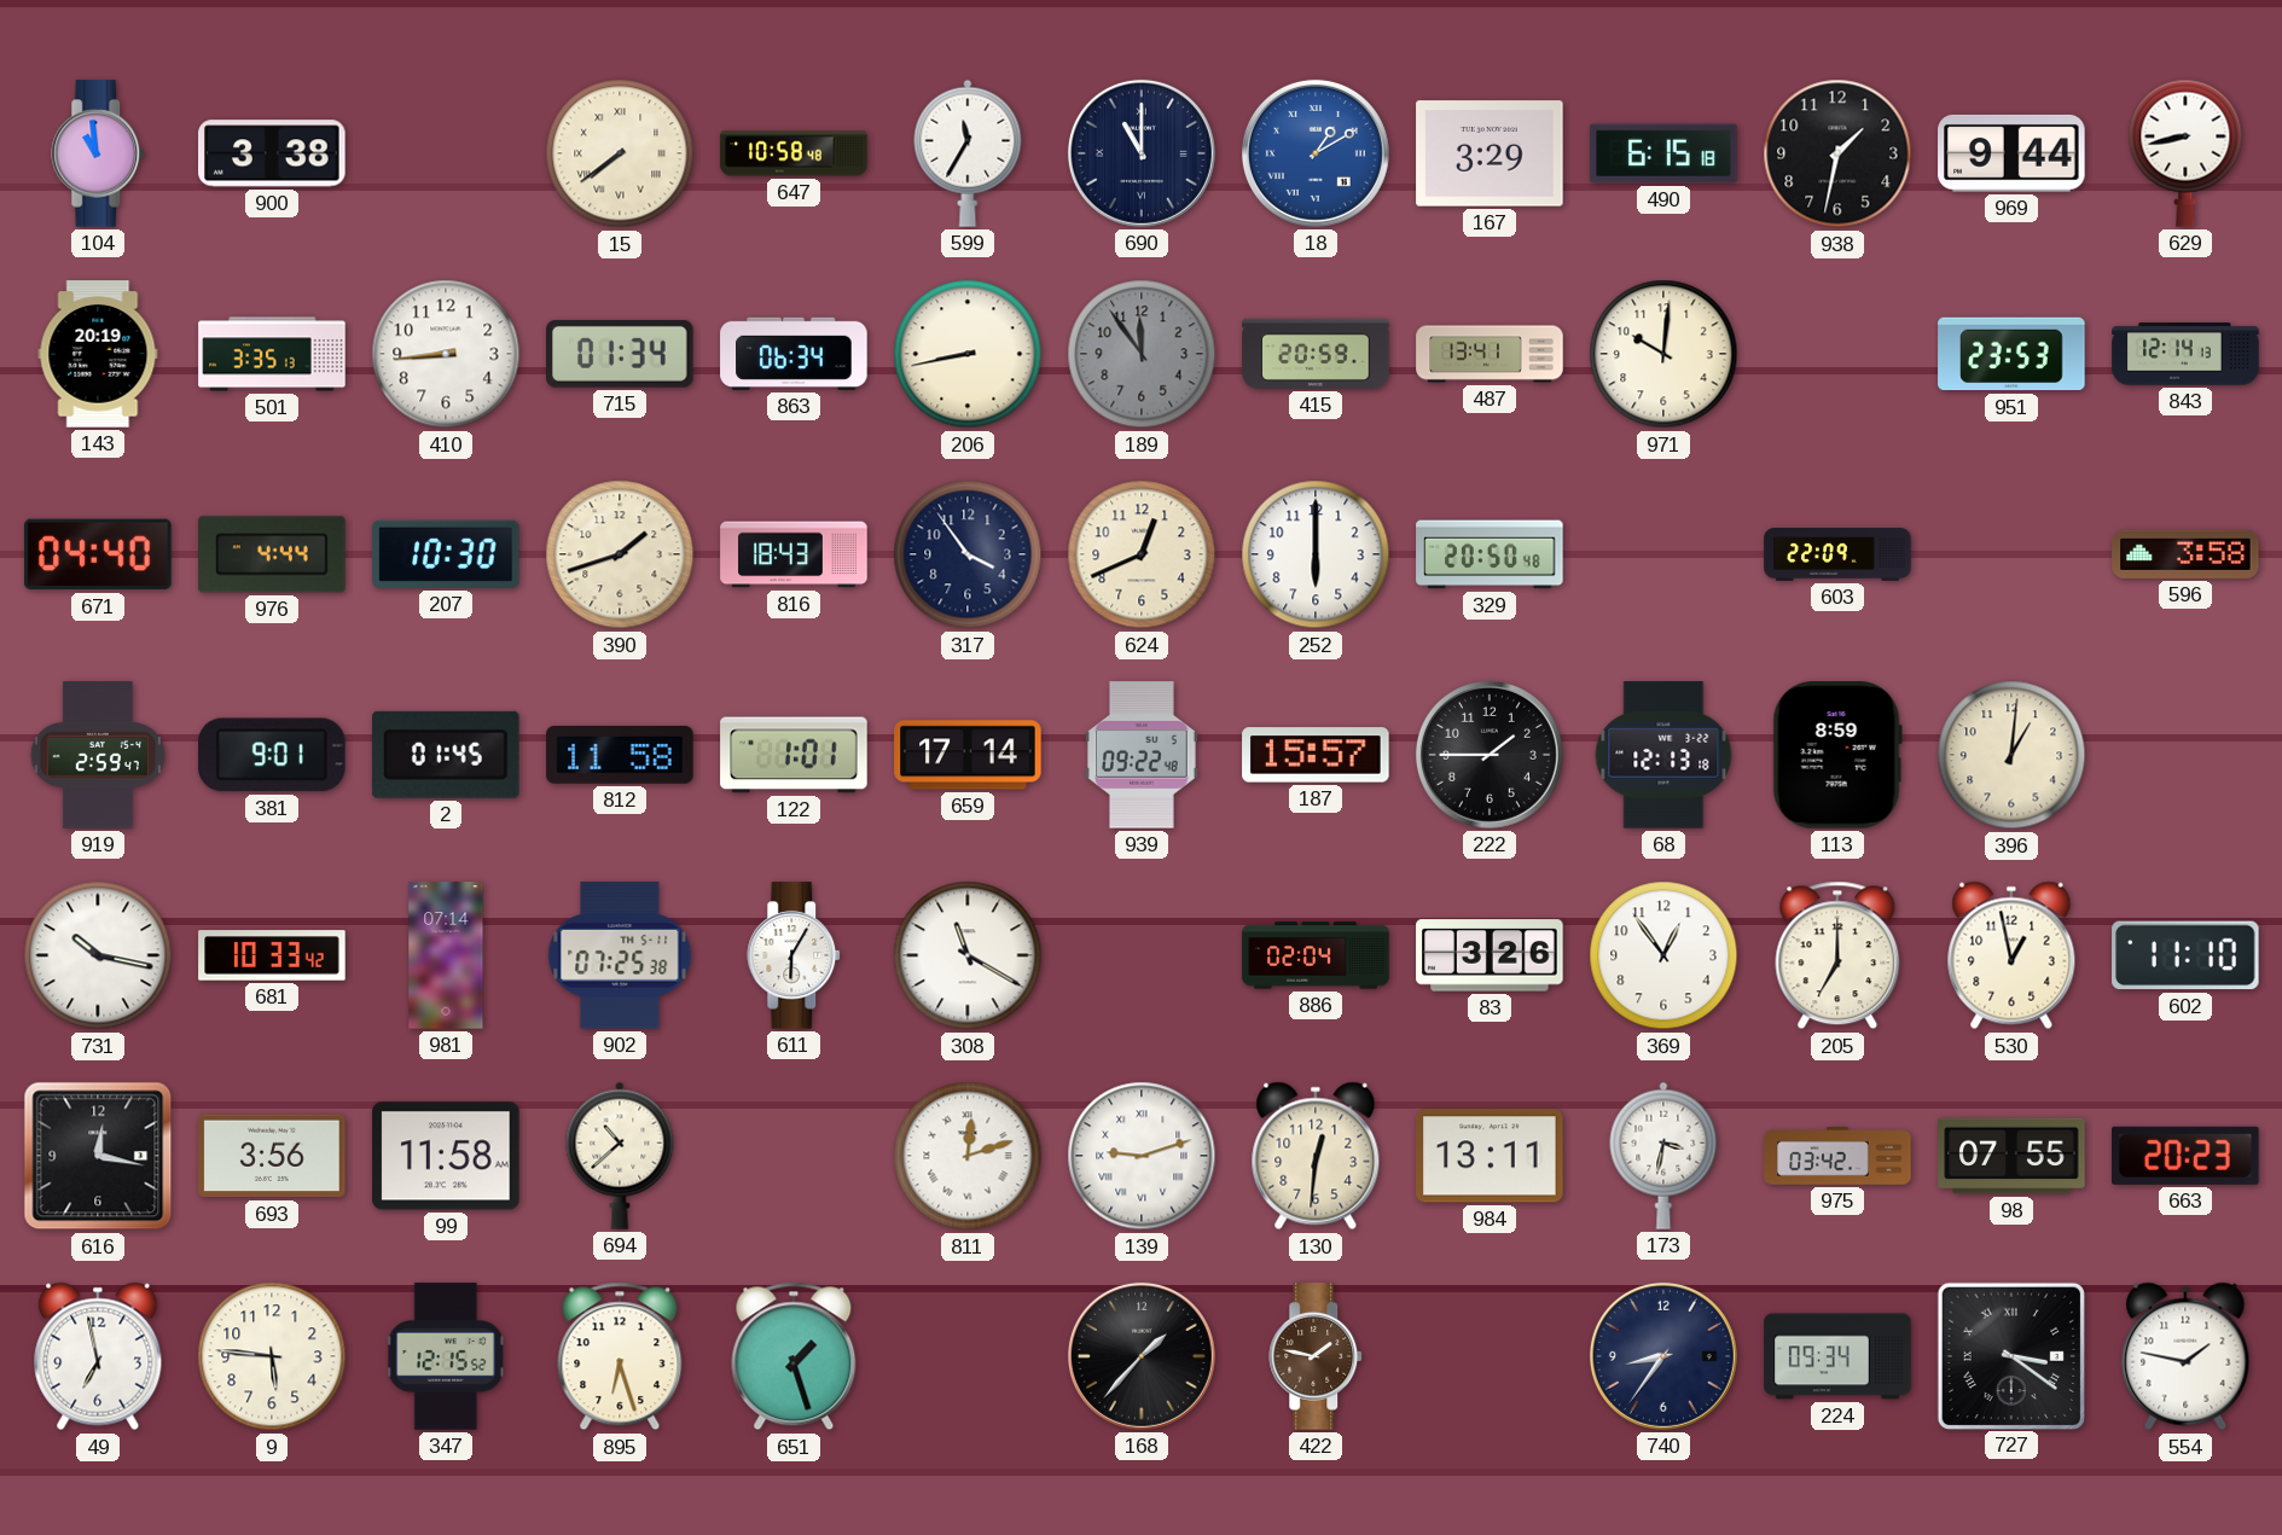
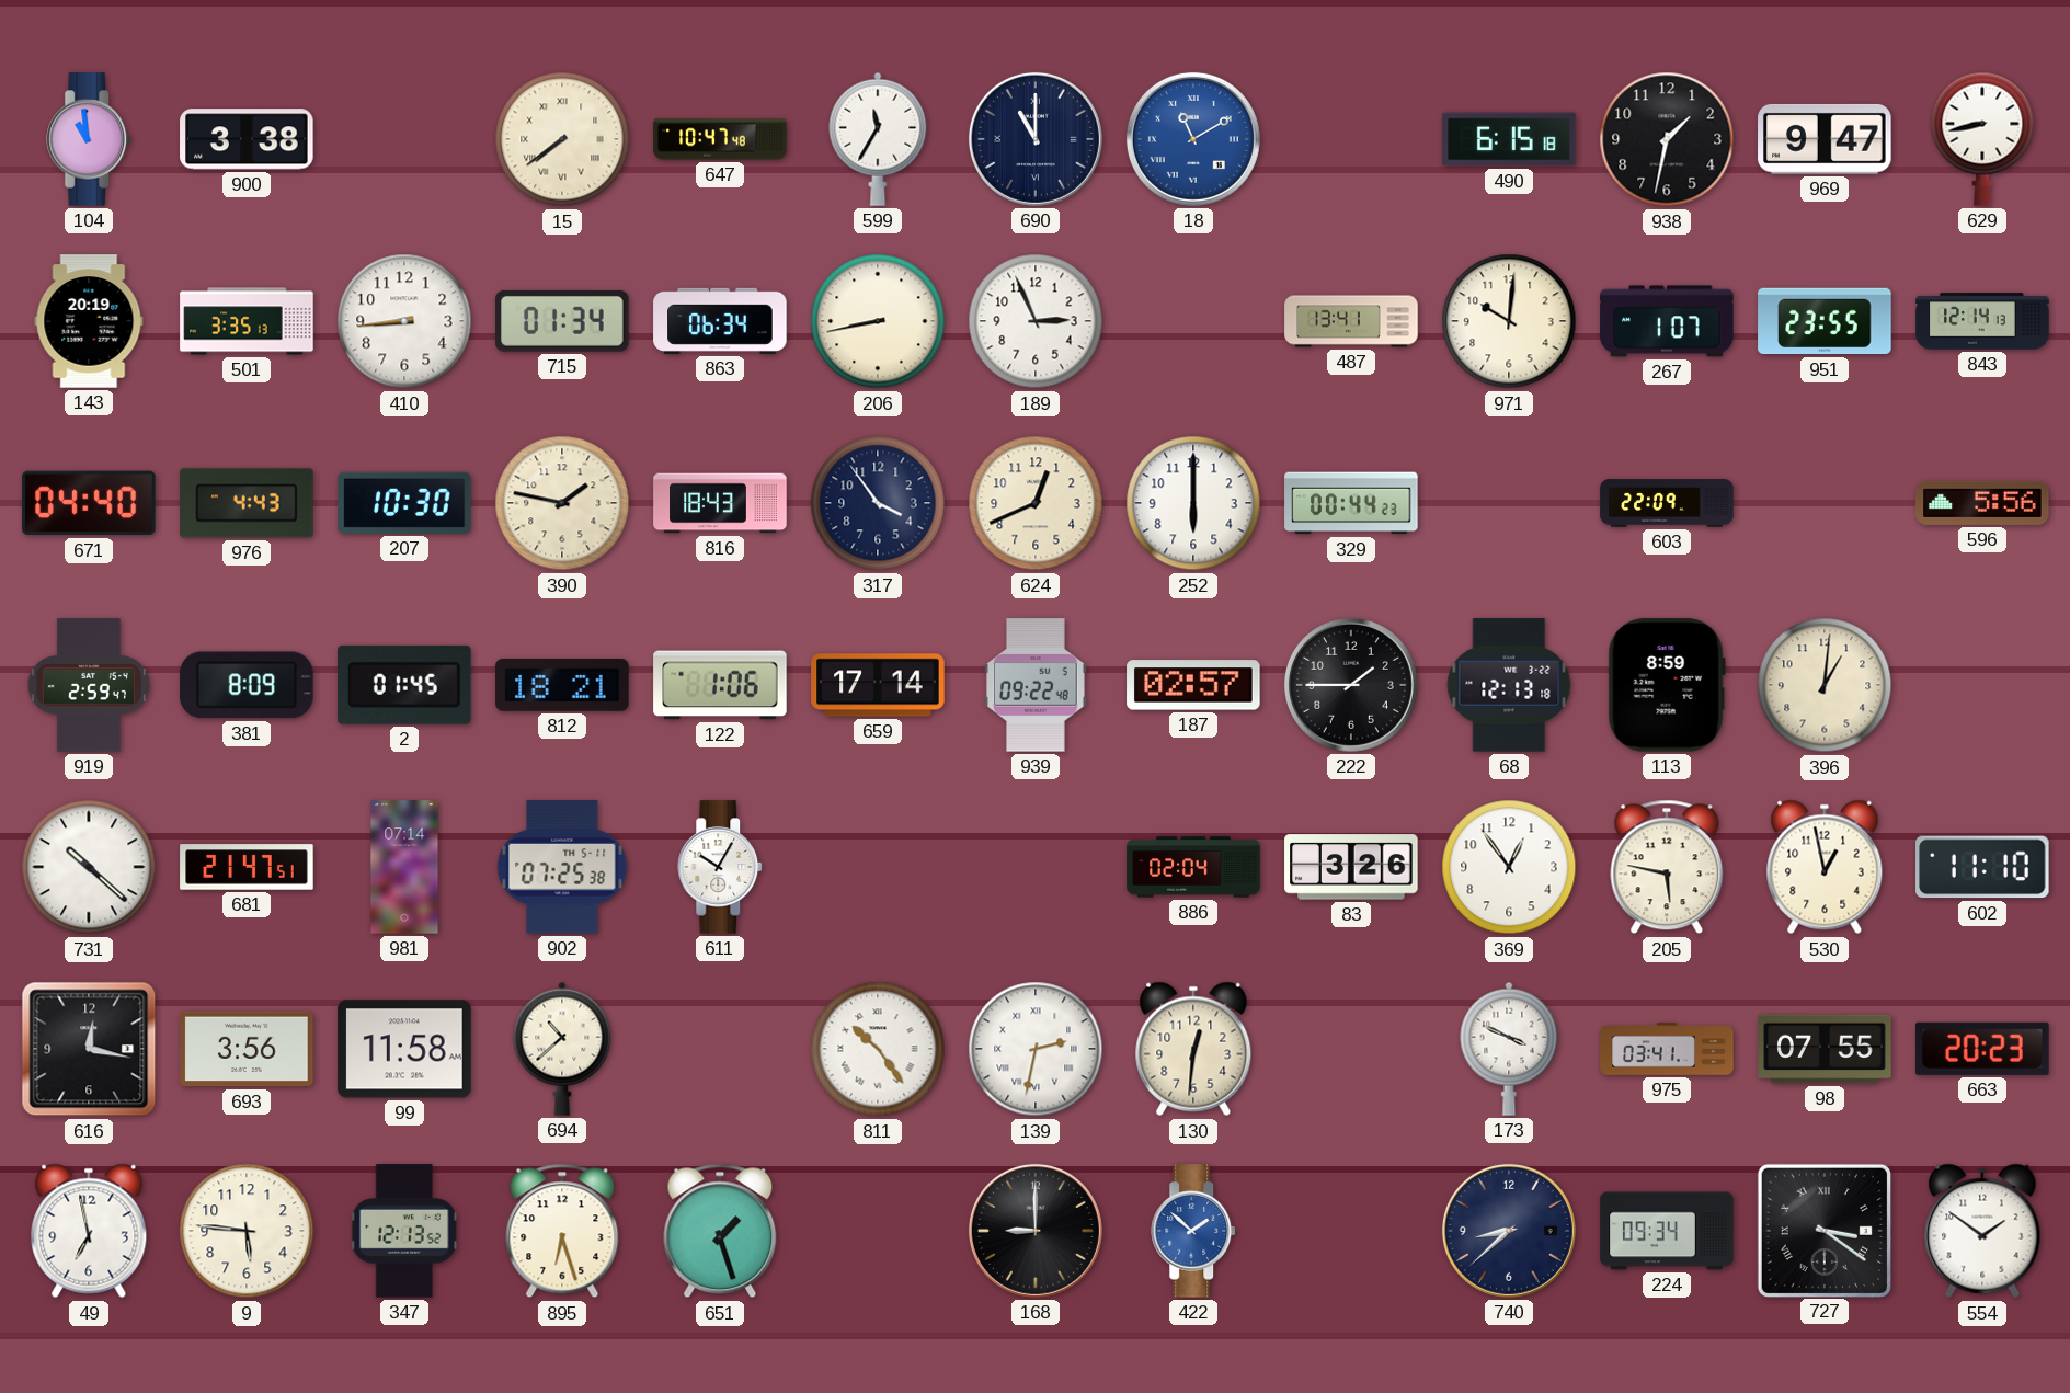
647: 10:58 -> 10:47
18: 1:10 -> 11:10
167: 3:29 -> none
969: 9:44 -> 9:47
189: 11:54 -> 2:56
189 dial: grey -> white
415: 20:59 -> none
267: none -> 1:07
951: 23:53 -> 23:55
976: 4:44 -> 4:43
390: 1:42 -> 1:47
329: 20:50 -> 00:44
596: 3:58 -> 5:56
381: 9:01 -> 8:09
812: 11:58 -> 18:21
122: 1:01 -> 1:06
187: 15:57 -> 02:57
731: 10:17 -> 10:22
681: 10:33 -> 21:47
611: 6:05 -> 10:05
308: 11:20 -> none
205: 7:00 -> 5:47
811: 12:12 -> 10:24
139: 9:12 -> 2:32
984: 13:11 -> none
173: 3:32 -> 3:49
975: 03:42 -> 03:41
347: 12:15 -> 12:13
168: 1:37 -> 9:00
422: 1:47 -> 1:52
422 dial: brown -> blue
740: 8:36 -> 8:38
554: 1:47 -> 1:51
